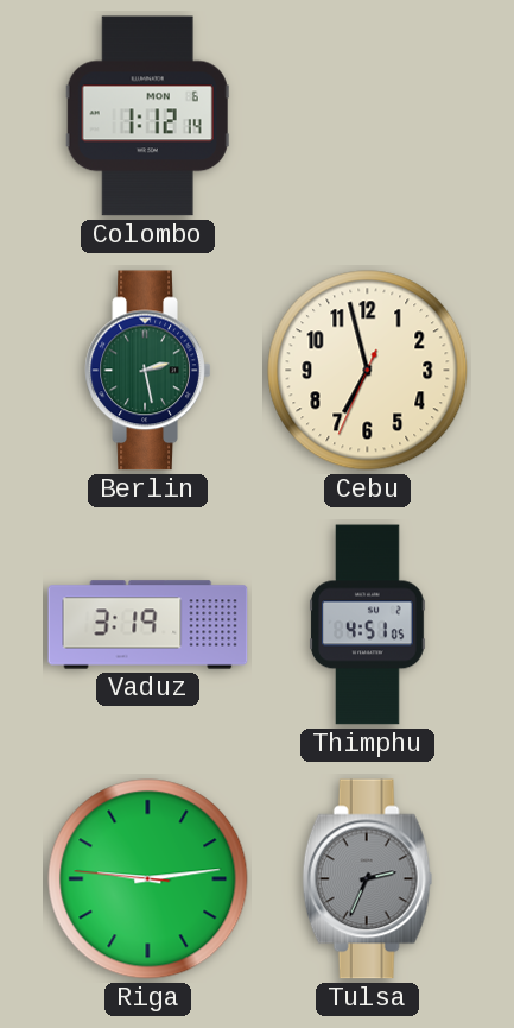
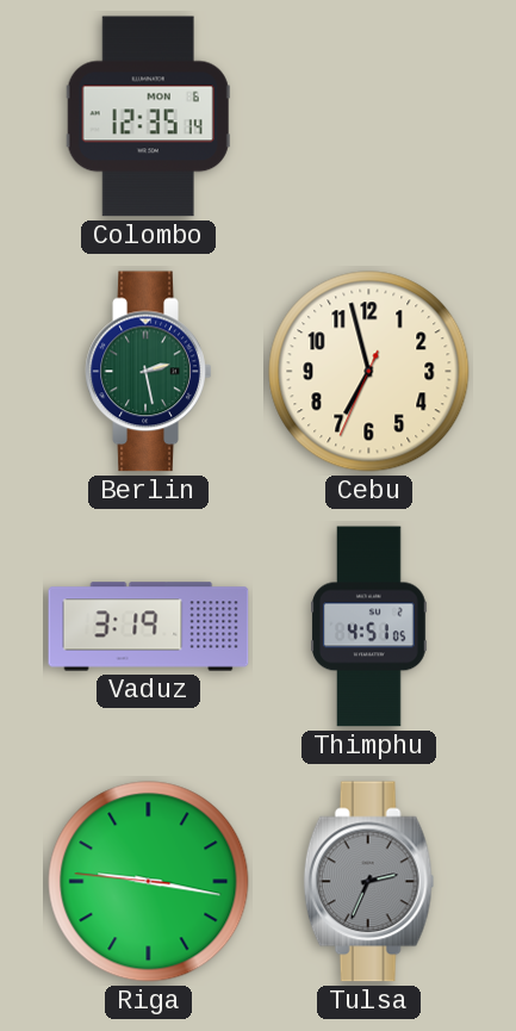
Colombo: 1:12 -> 12:35
Riga: 9:13 -> 9:16
